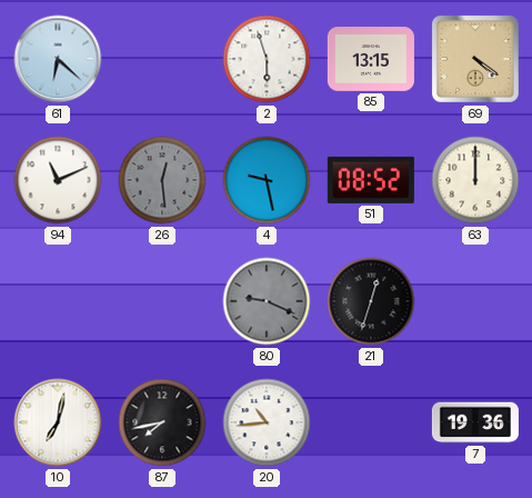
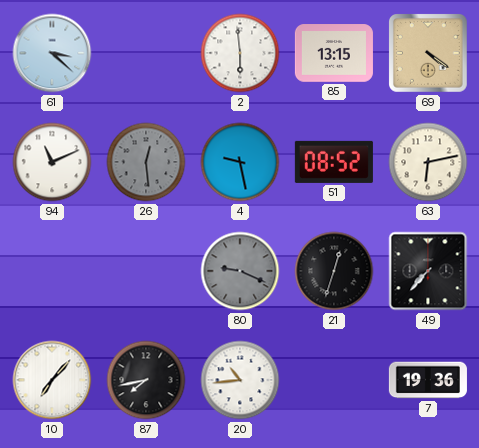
61: 6:22 -> 3:22
2: 5:57 -> 5:59
63: 12:00 -> 6:13
49: none -> 7:37
10: 7:02 -> 7:07
